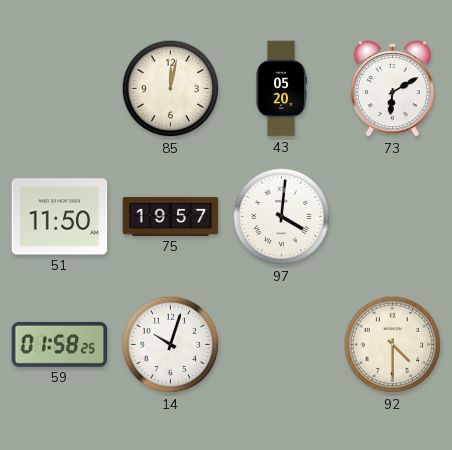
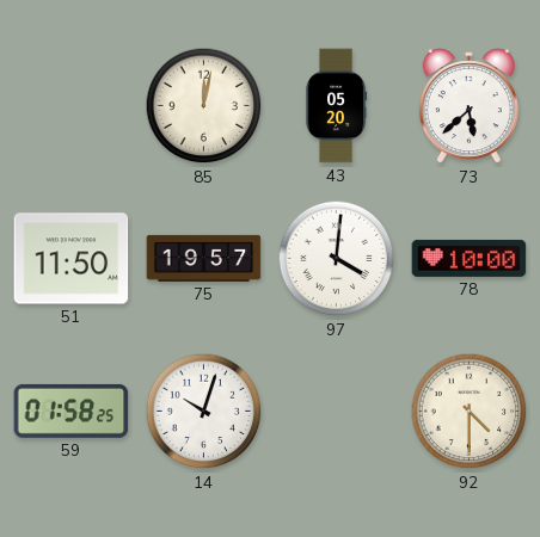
73: 6:10 -> 5:38
78: none -> 10:00
